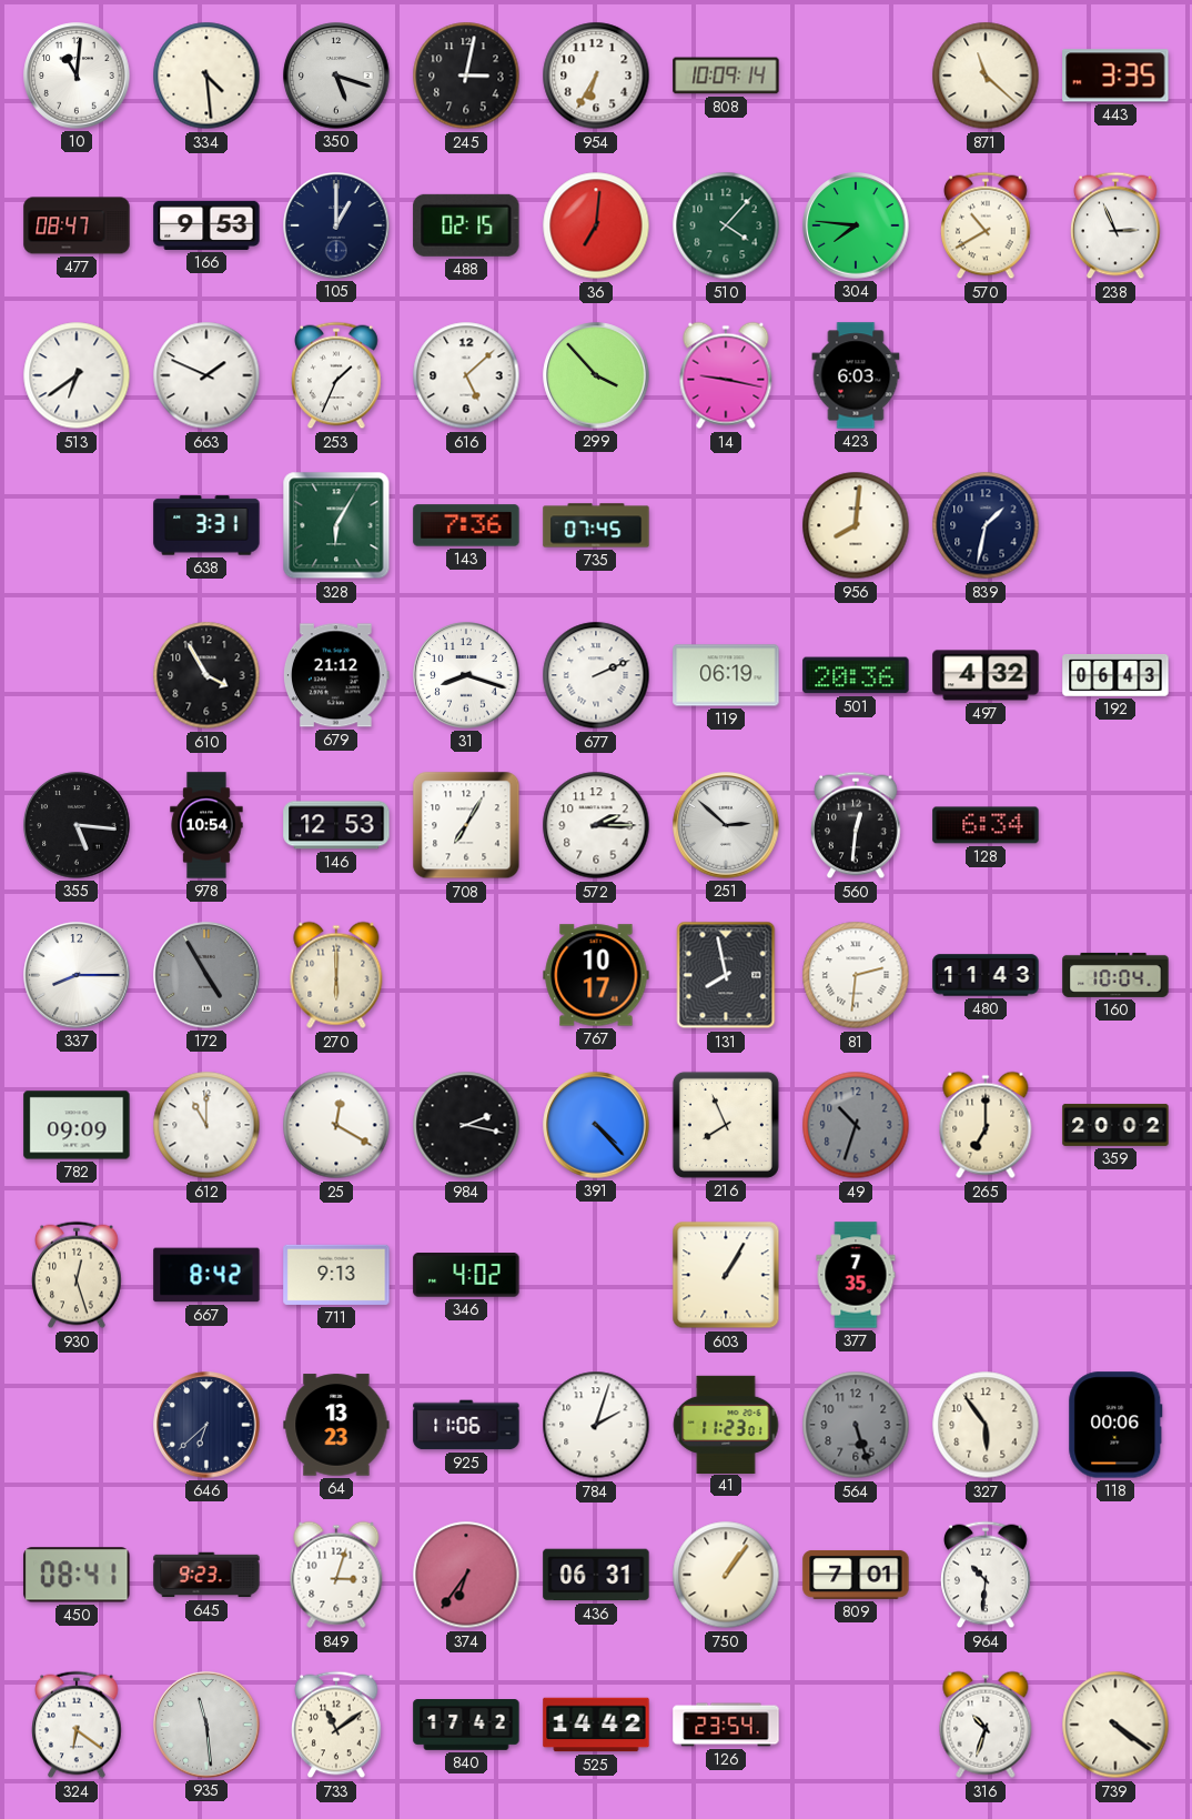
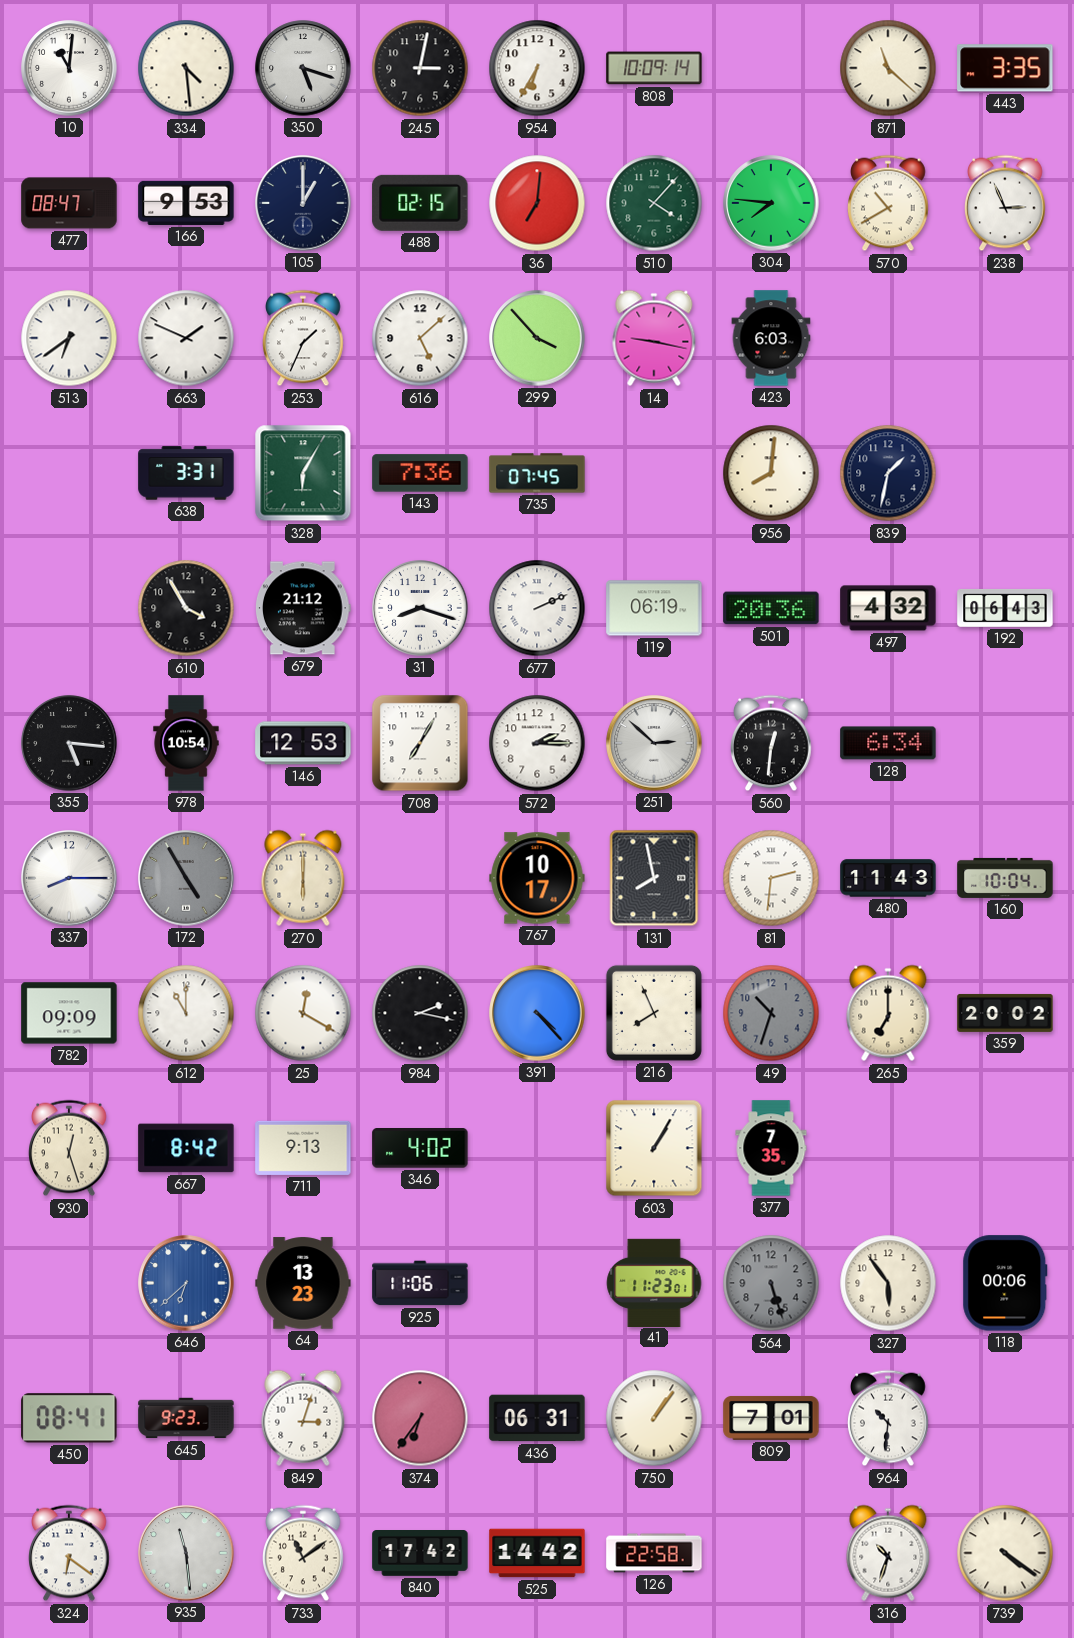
646 dial: navy -> blue
784: 2:03 -> none
126: 23:54 -> 22:58
